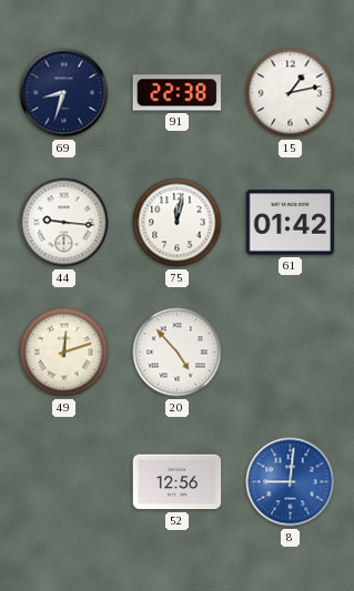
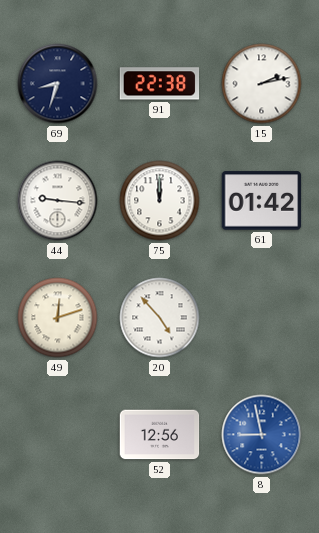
15: 1:13 -> 2:13
75: 12:02 -> 12:00
8: 9:01 -> 8:58
